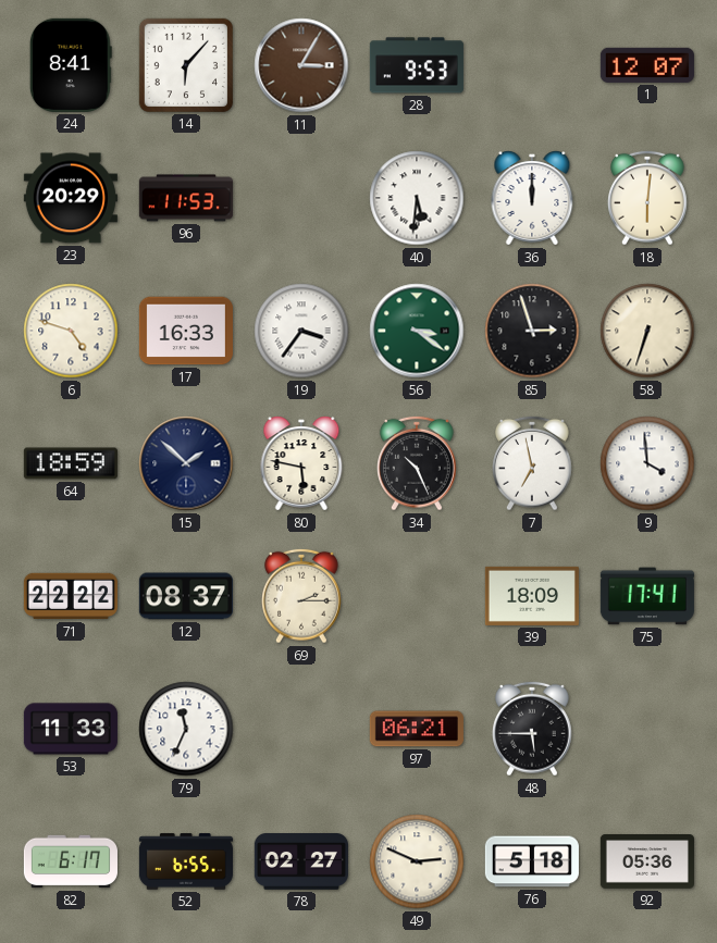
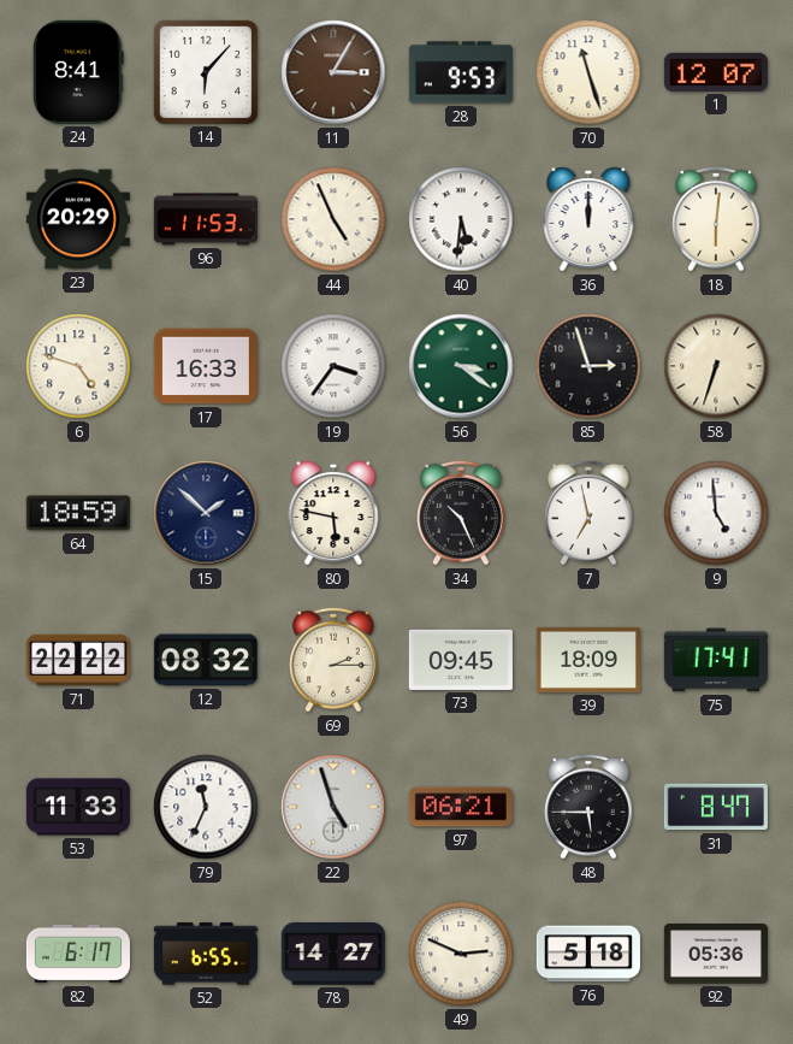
70: none -> 11:27
44: none -> 4:56
9: 3:59 -> 4:59
12: 08:37 -> 08:32
73: none -> 09:45
22: none -> 4:57
31: none -> 8:47
78: 02:27 -> 14:27
